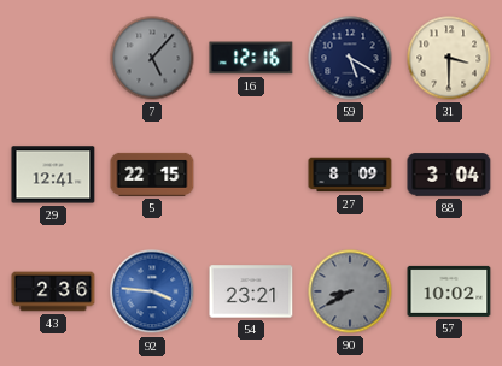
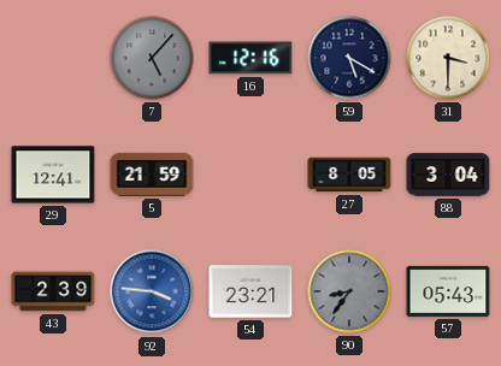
5: 22:15 -> 21:59
27: 8:09 -> 8:05
43: 2:36 -> 2:39
90: 8:40 -> 8:36
57: 10:02 -> 05:43
